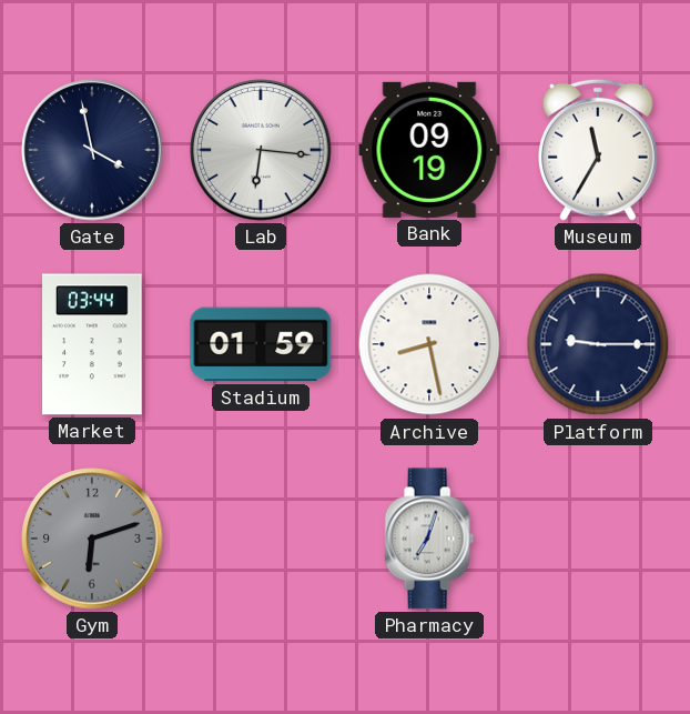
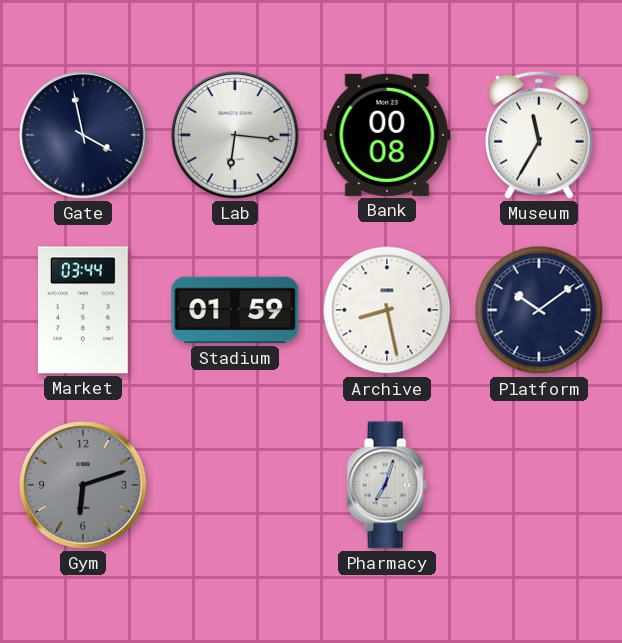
Bank: 09:19 -> 00:08
Platform: 9:15 -> 10:09
